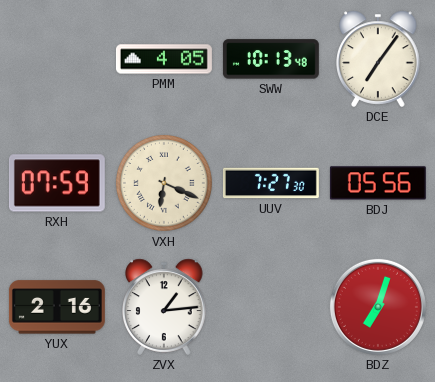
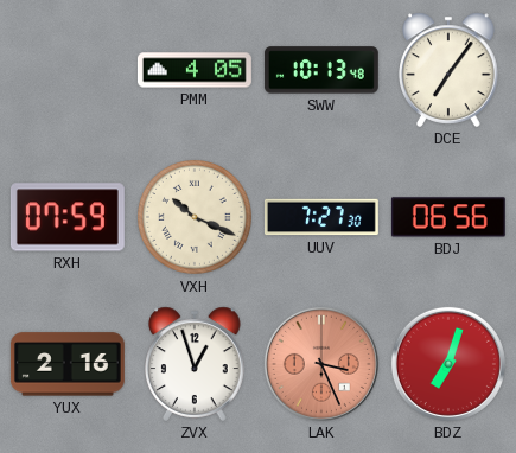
VXH: 6:19 -> 10:19
BDJ: 05:56 -> 06:56
ZVX: 1:14 -> 12:57
LAK: none -> 3:26
